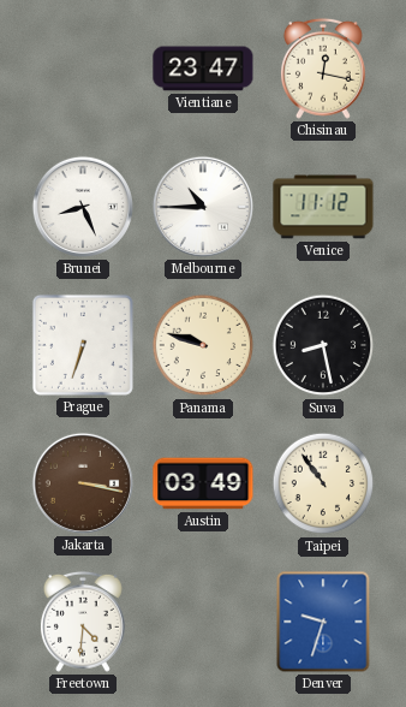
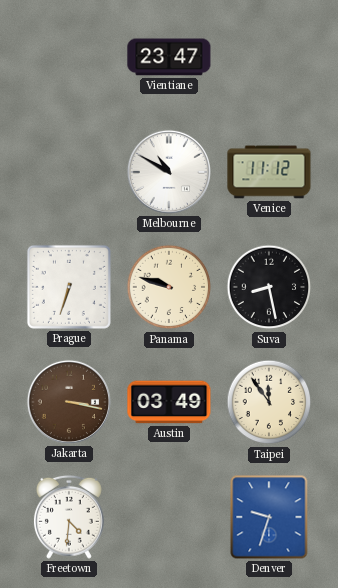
Chisinau: 12:17 -> none
Brunei: 8:26 -> none
Melbourne: 10:45 -> 10:50
Taipei: 10:54 -> 11:54
